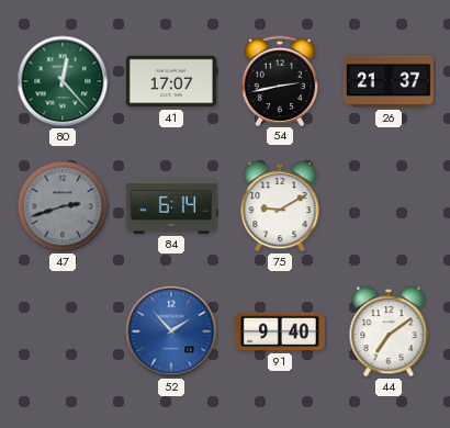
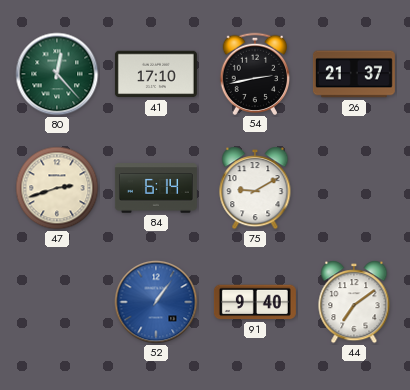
41: 17:07 -> 17:10
47 dial: grey -> cream
52: 1:53 -> 1:06
